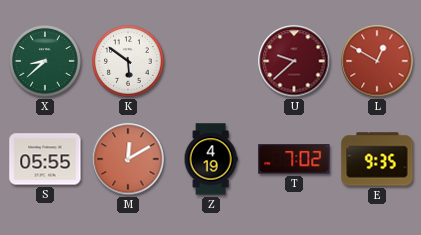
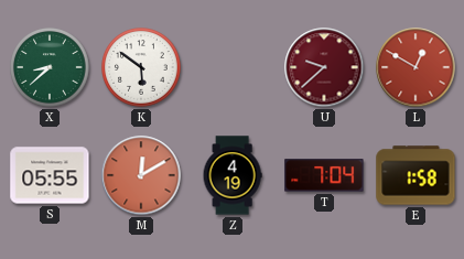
T: 7:02 -> 7:04
E: 9:35 -> 1:58
